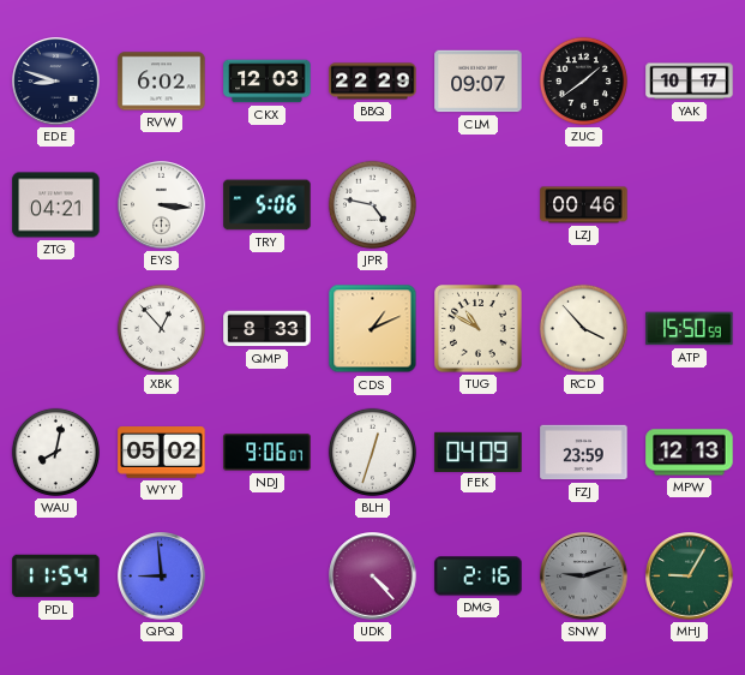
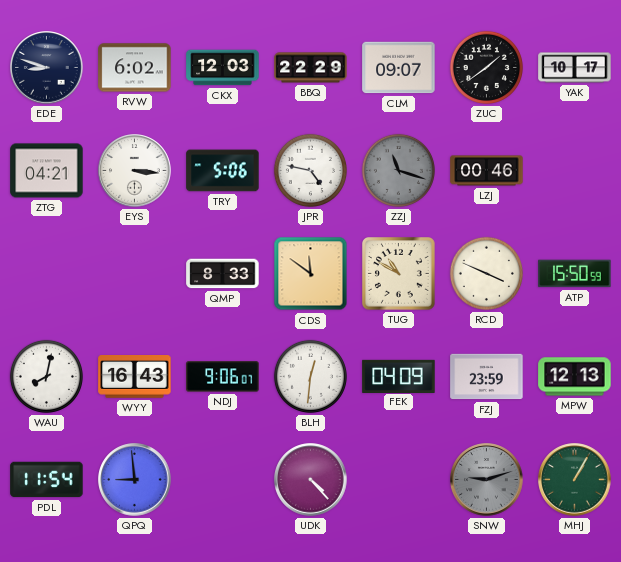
ZZJ: none -> 11:18
XBK: 12:53 -> none
CDS: 1:11 -> 11:51
RCD: 3:53 -> 3:49
WYY: 05:02 -> 16:43
BLH: 12:33 -> 12:31
DMG: 2:16 -> none
MHJ: 9:05 -> 1:05
